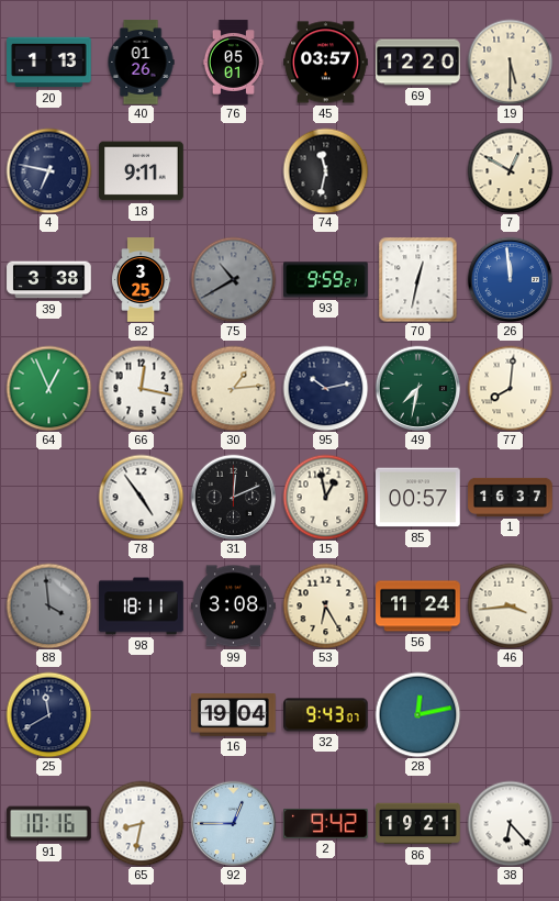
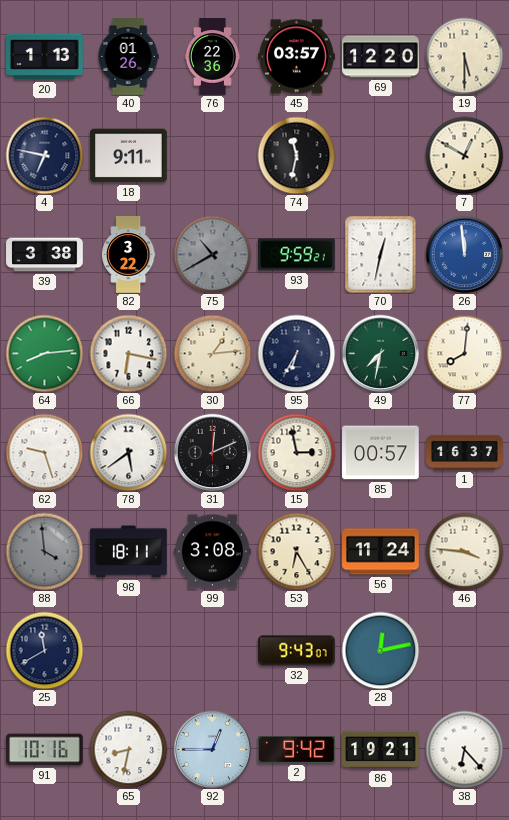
76: 05:01 -> 22:36
82: 3:25 -> 3:22
64: 12:56 -> 8:14
66: 12:17 -> 6:17
95: 10:13 -> 6:35
62: none -> 9:27
78: 4:54 -> 5:39
15: 12:58 -> 2:58
46: 3:44 -> 3:46
16: 19:04 -> none
